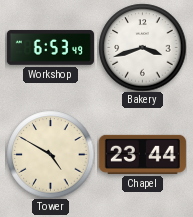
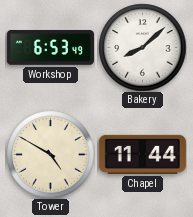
Bakery: 3:42 -> 8:08
Chapel: 23:44 -> 11:44
